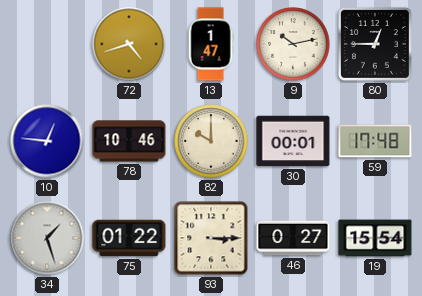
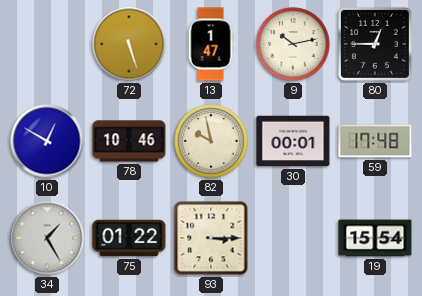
72: 4:42 -> 5:27
10: 12:46 -> 12:50
82: 10:00 -> 9:58
34: 1:27 -> 1:25
46: 0:27 -> none
